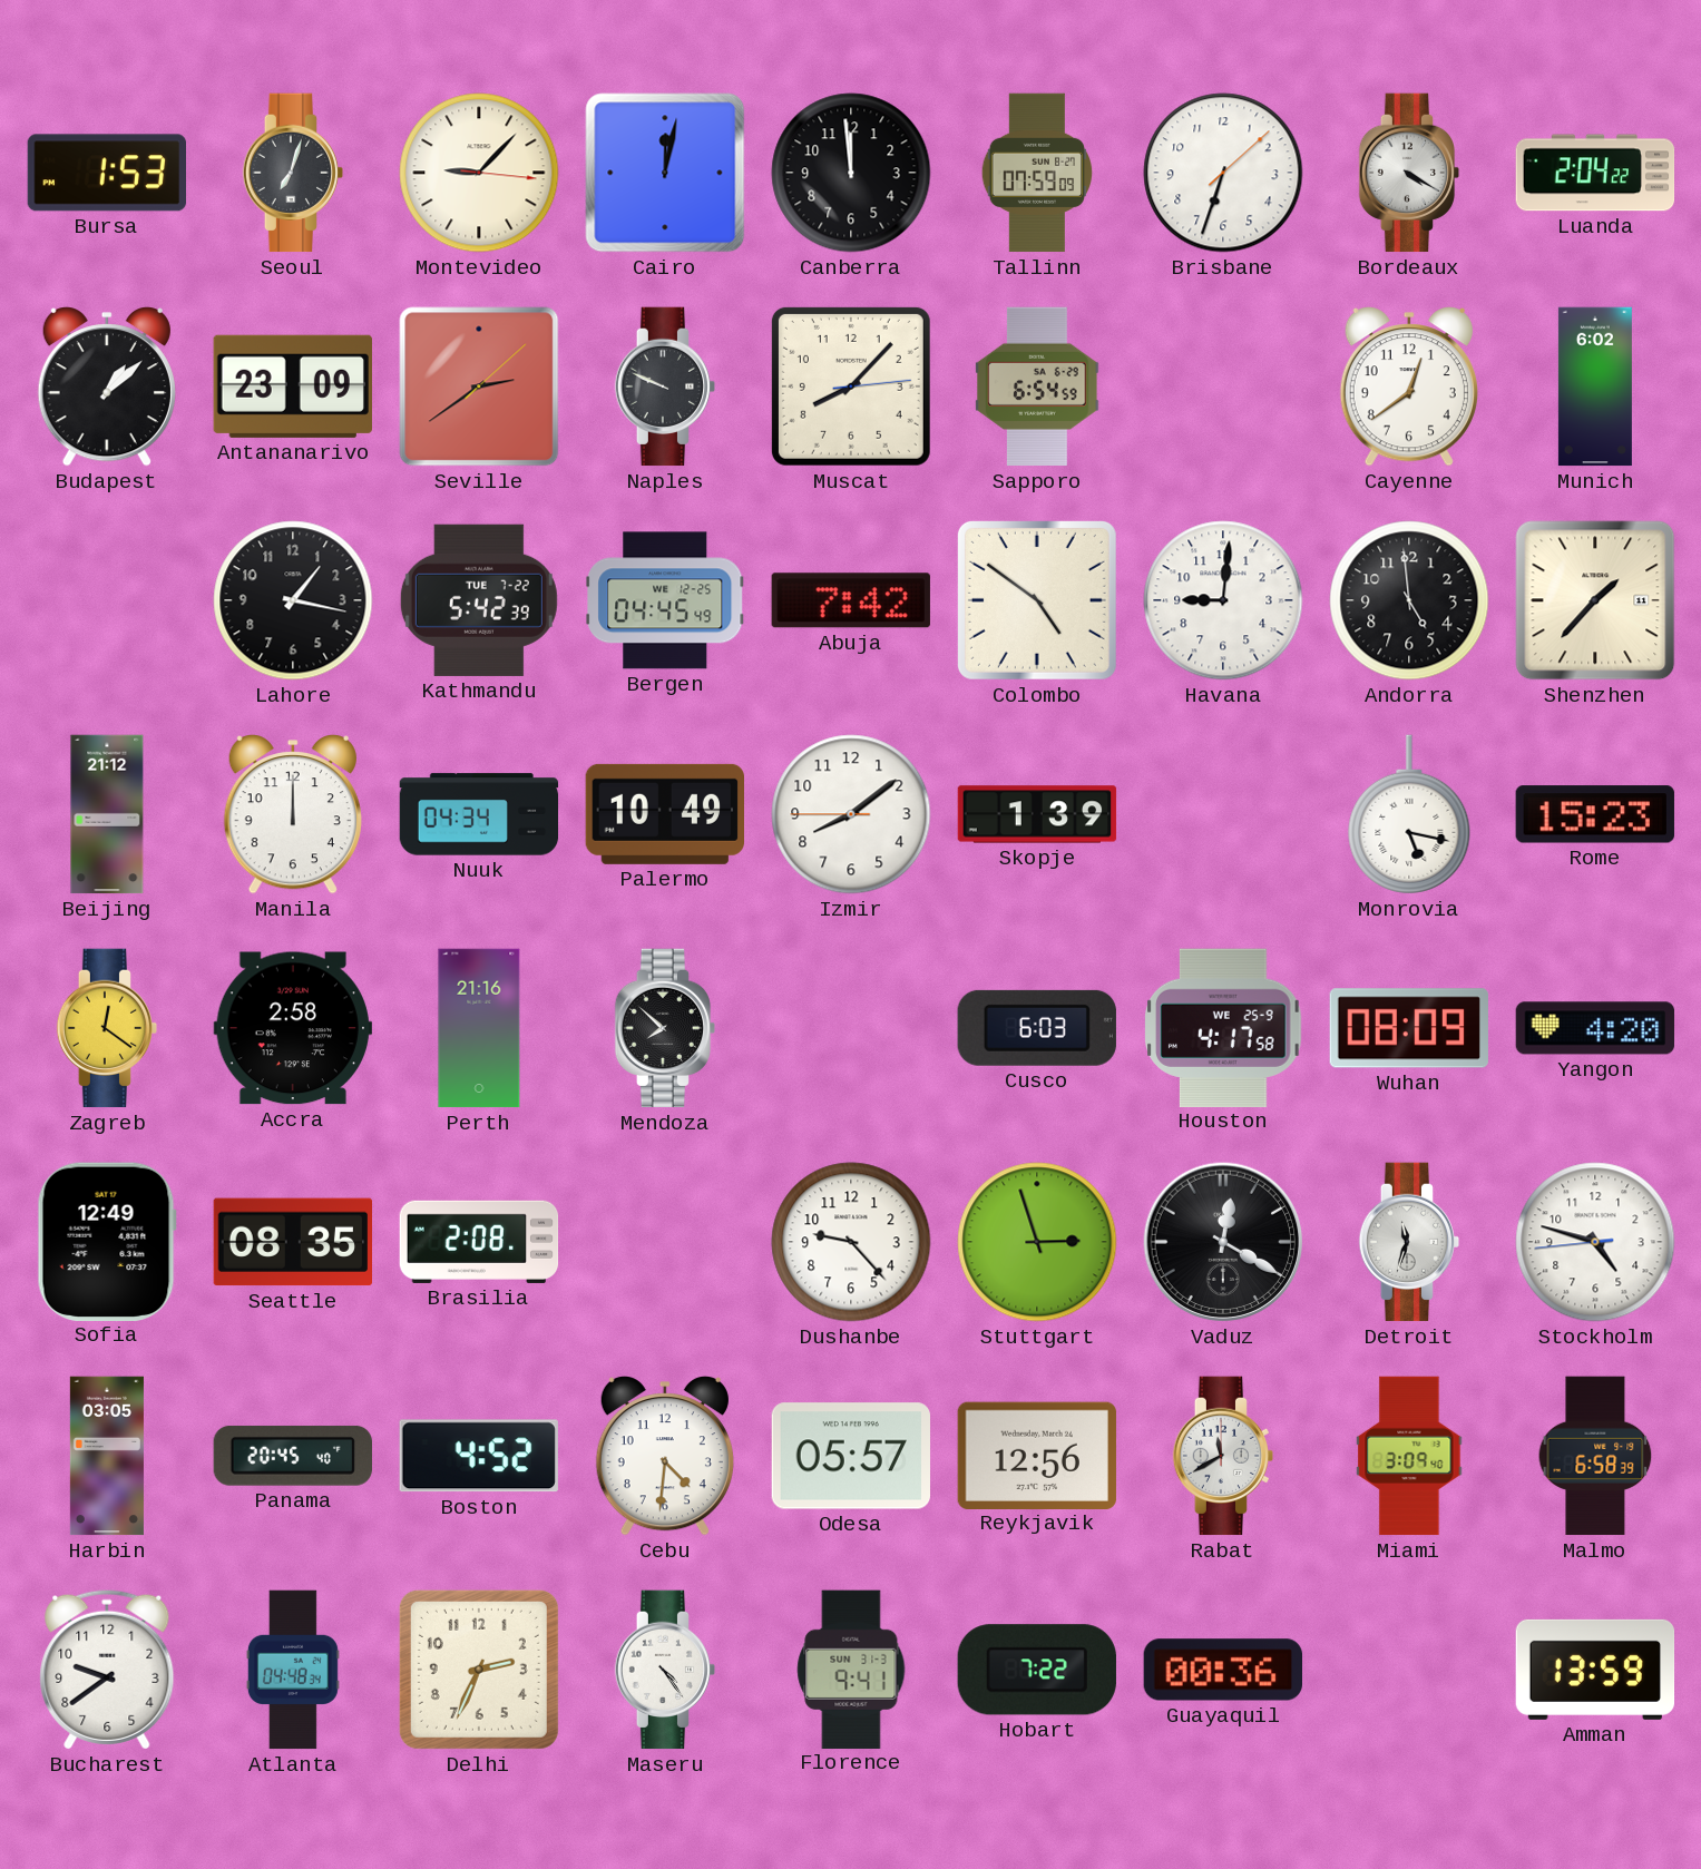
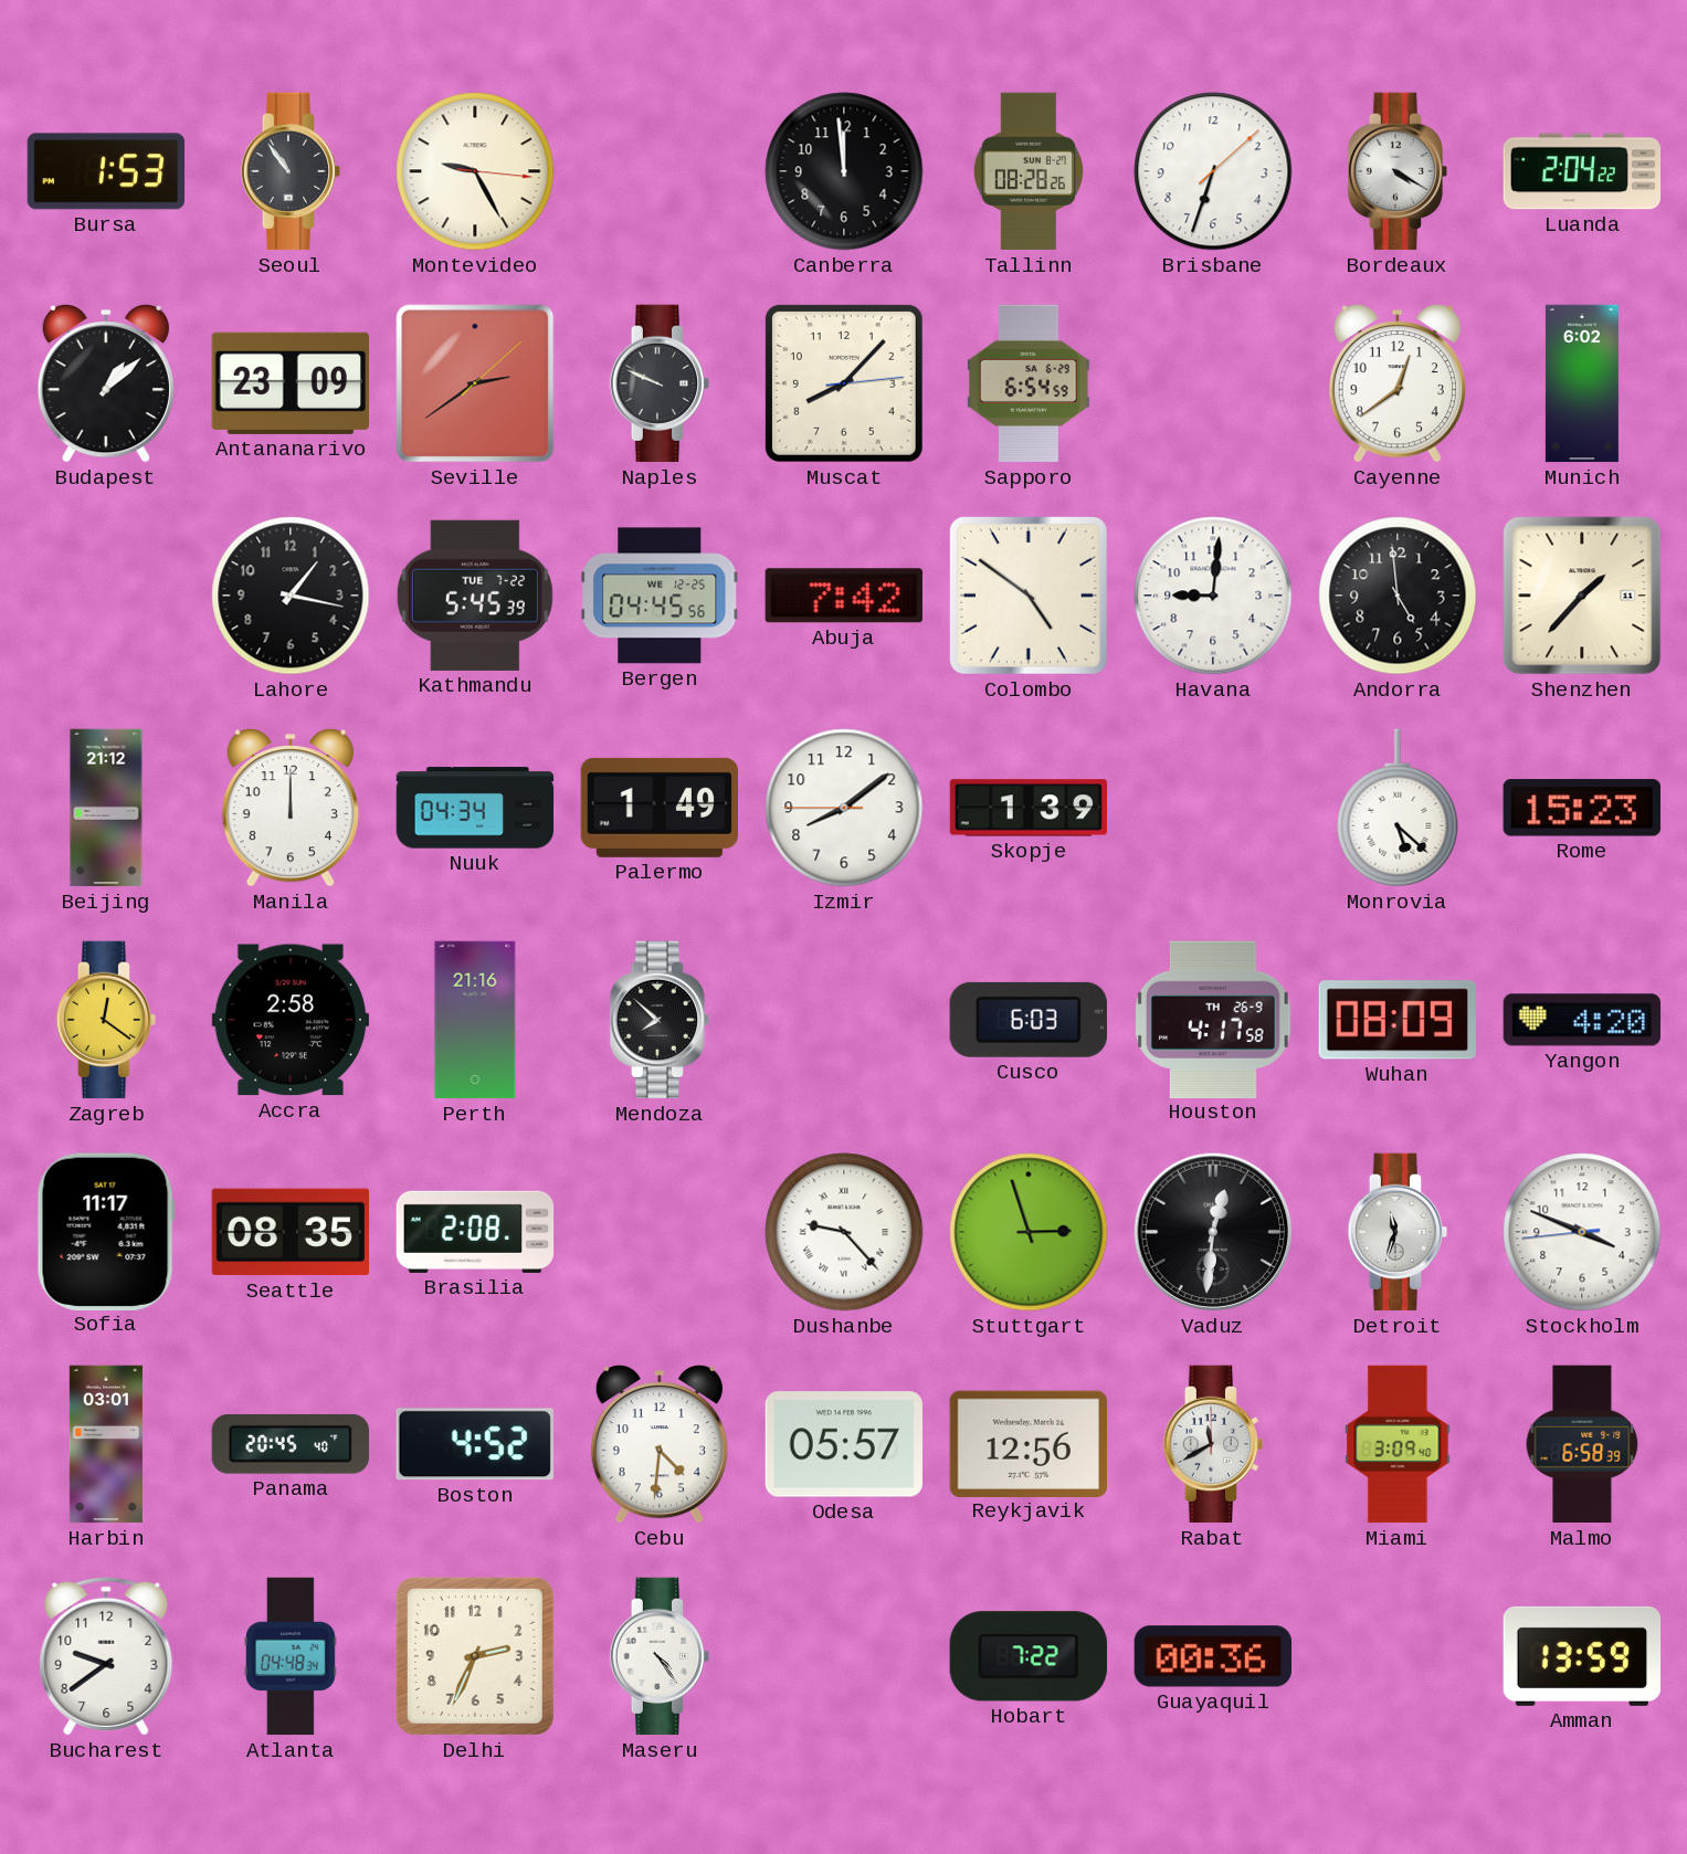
Seoul: 7:03 -> 10:54
Montevideo: 9:07 -> 9:25
Cairo: 12:02 -> none
Tallinn: 07:59 -> 08:28
Kathmandu: 5:42 -> 5:45
Bergen: 04:45:49 -> 04:45:56
Palermo: 10:49 -> 1:49
Monrovia: 5:17 -> 5:22
Houston date: WE 25-9 -> TH 26-9
Sofia: 12:49 -> 11:17
Dushanbe numerals: Arabic -> Roman
Vaduz: 12:20 -> 12:31
Stockholm: 4:47 -> 3:48
Harbin: 03:05 -> 03:01
Florence: 9:41 -> none
